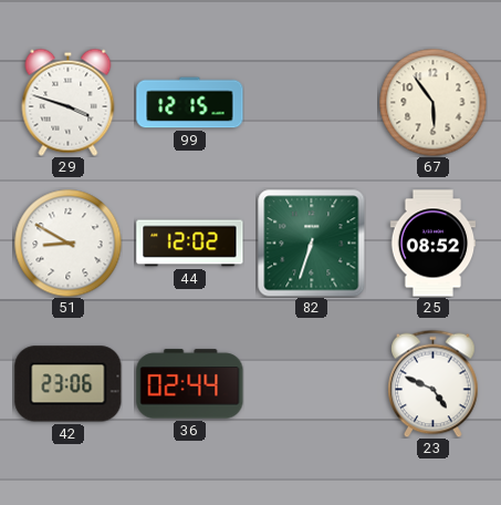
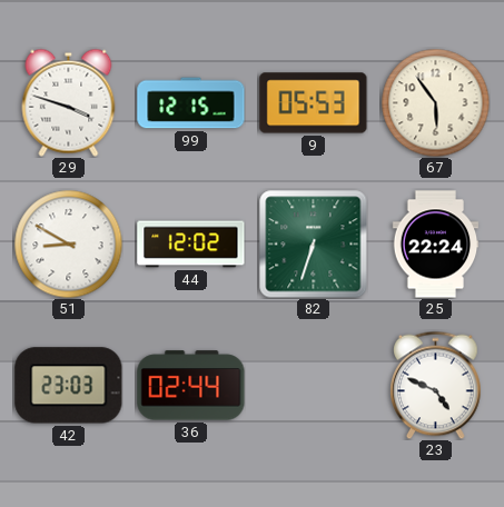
9: none -> 05:53
25: 08:52 -> 22:24
42: 23:06 -> 23:03
